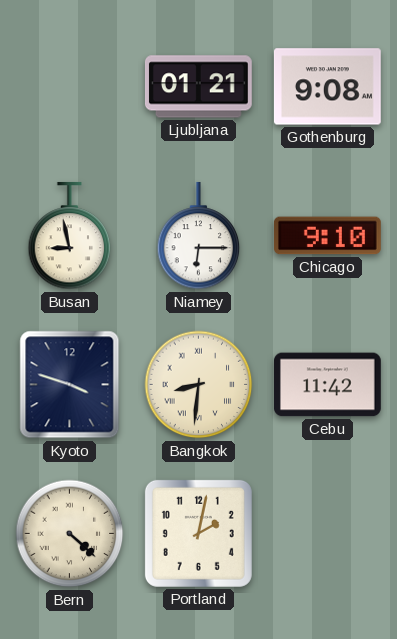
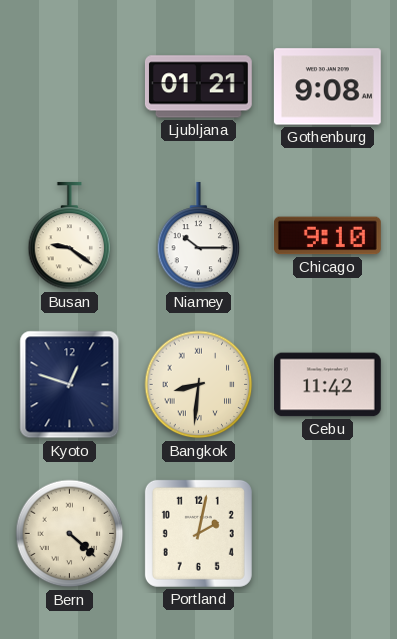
Busan: 8:58 -> 9:21
Niamey: 6:15 -> 10:15
Kyoto: 3:48 -> 12:48
